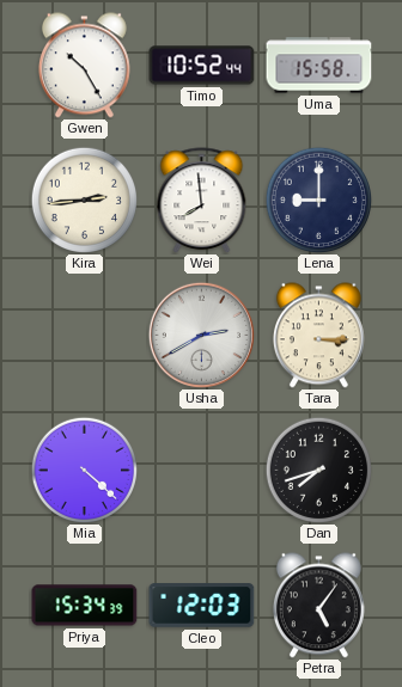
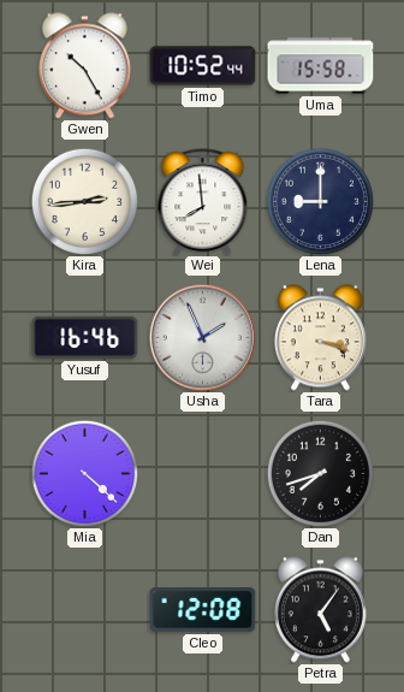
Yusuf: none -> 16:46
Usha: 2:40 -> 1:56
Tara: 3:15 -> 3:18
Priya: 15:34 -> none
Cleo: 12:03 -> 12:08
